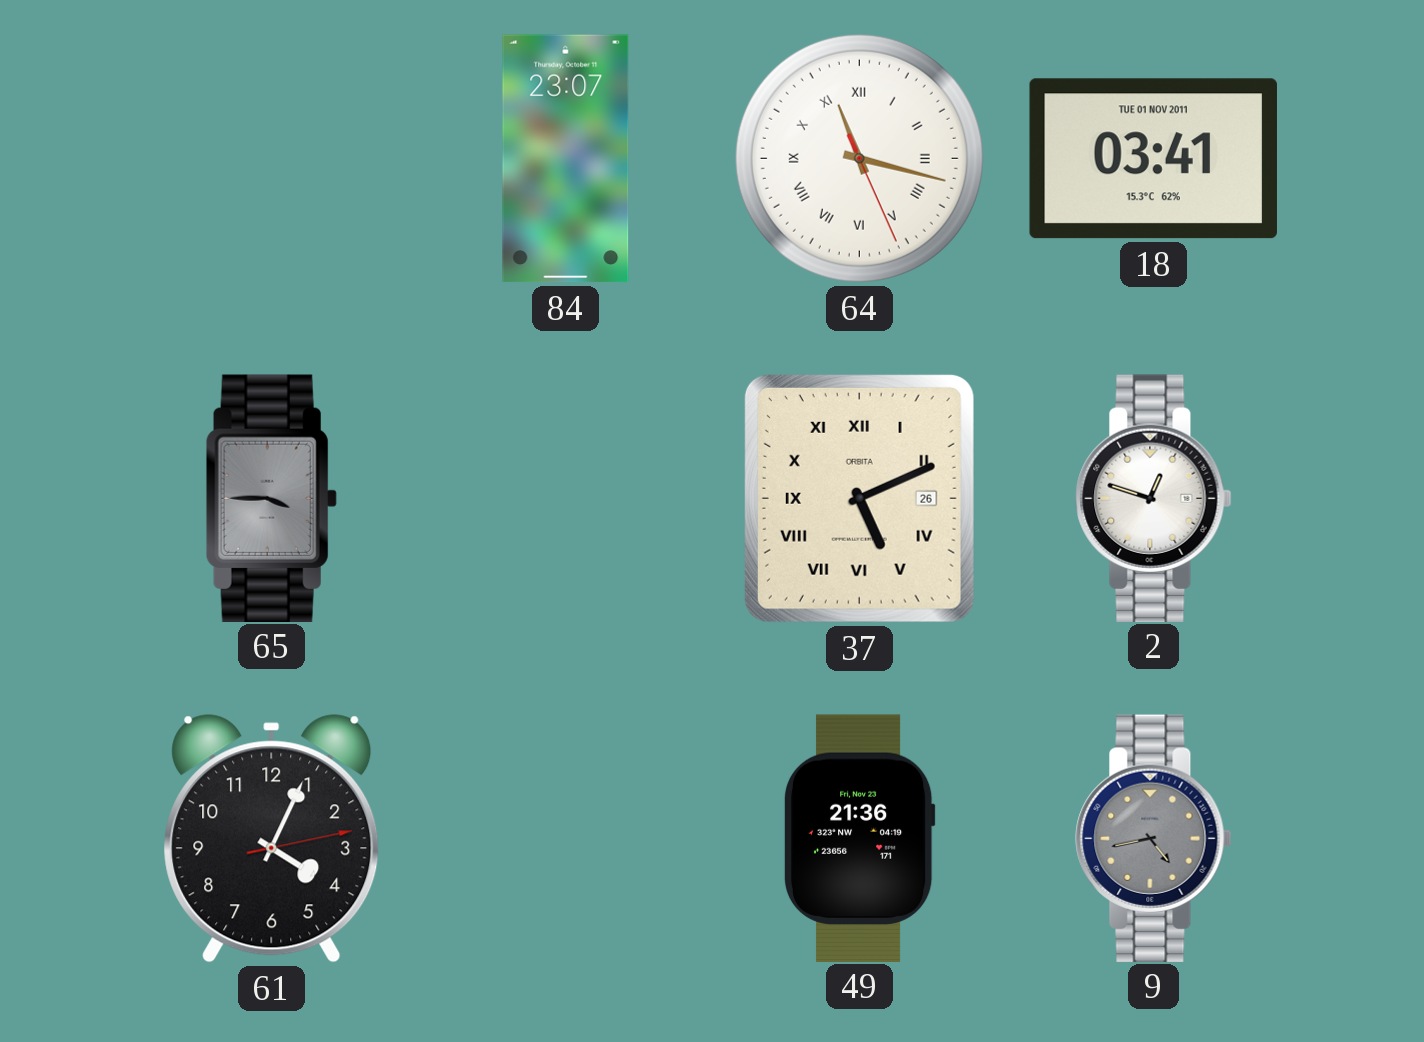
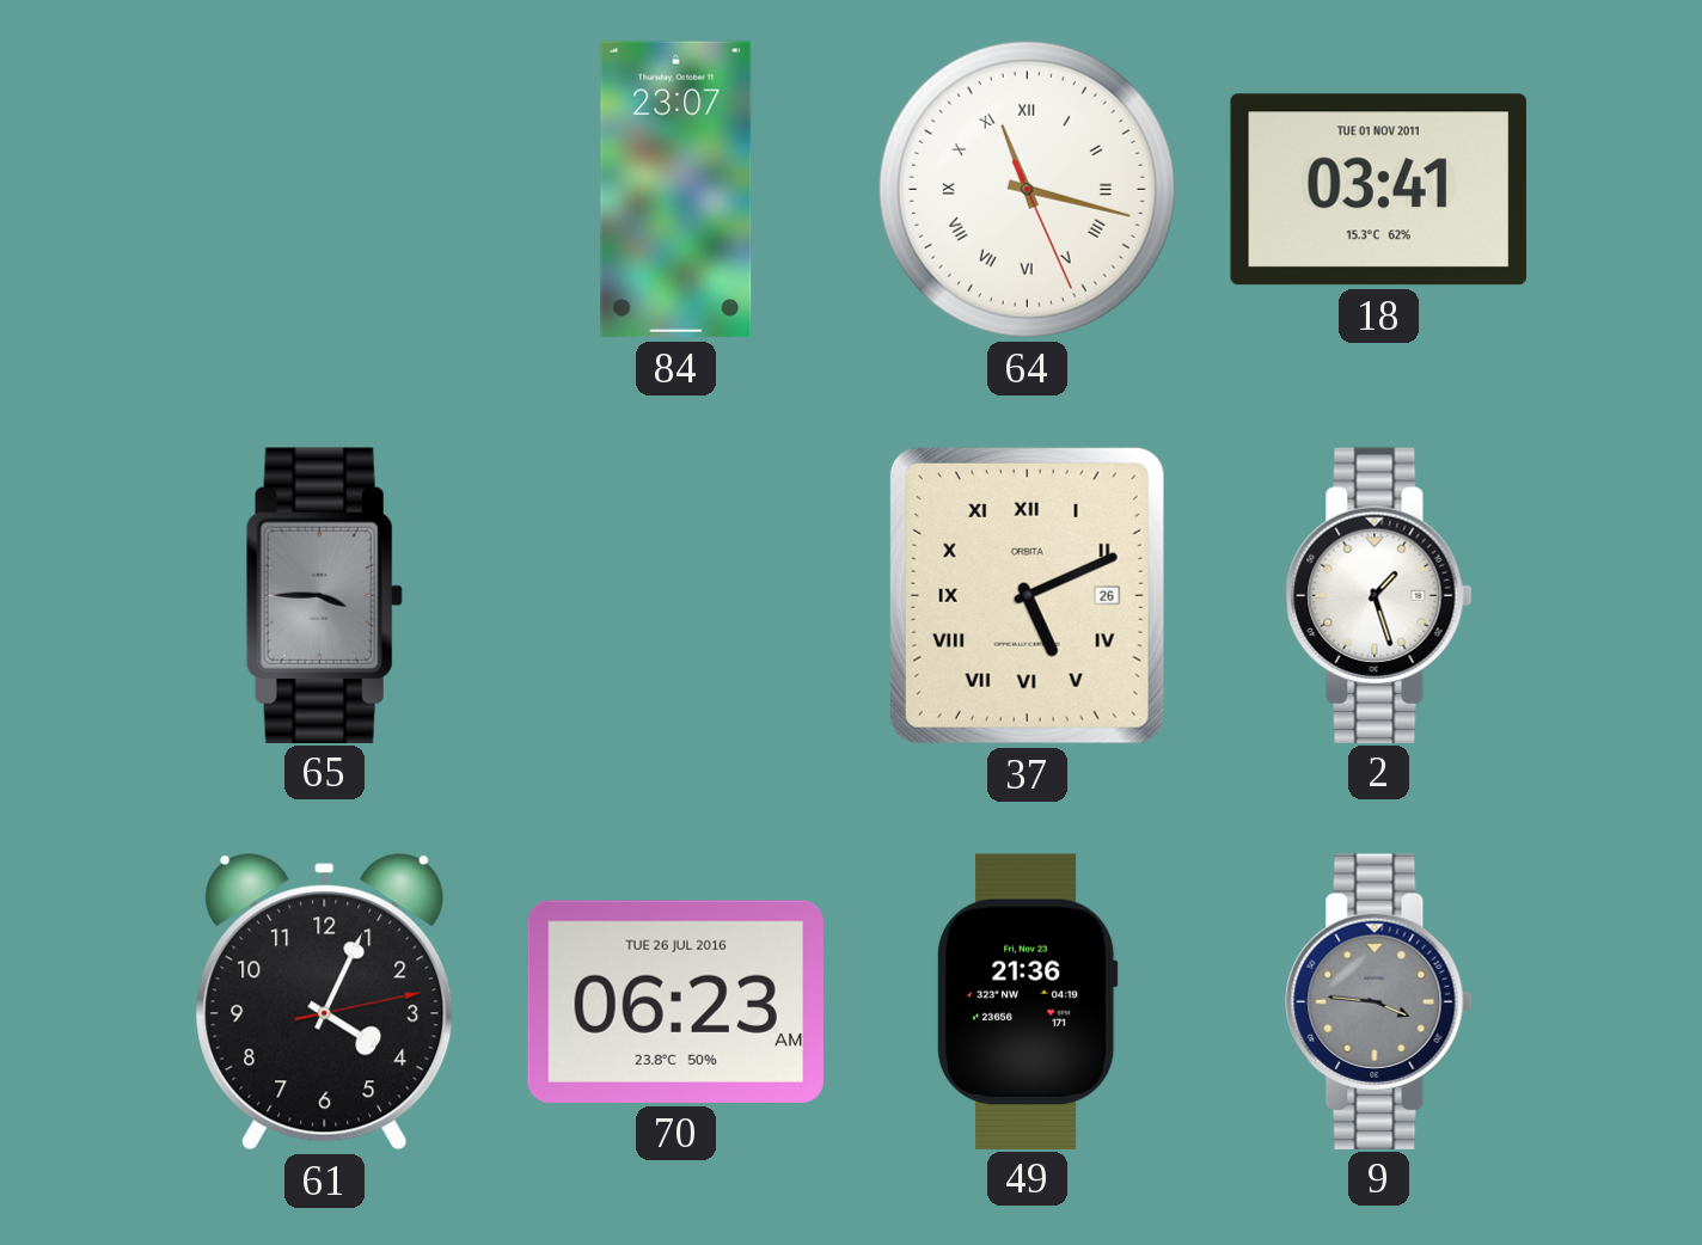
2: 12:48 -> 1:27
70: none -> 06:23
9: 4:43 -> 3:46
